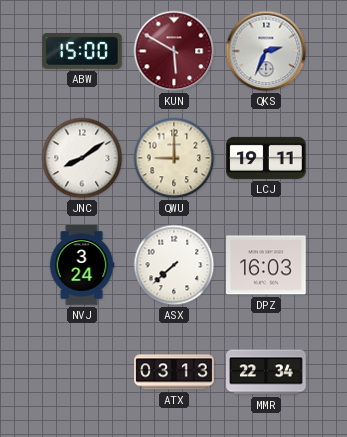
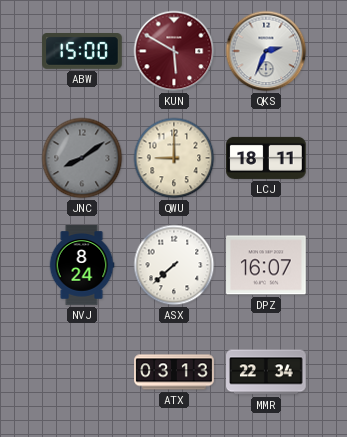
JNC dial: white -> grey
LCJ: 19:11 -> 18:11
NVJ: 3:24 -> 8:24
DPZ: 16:03 -> 16:07
